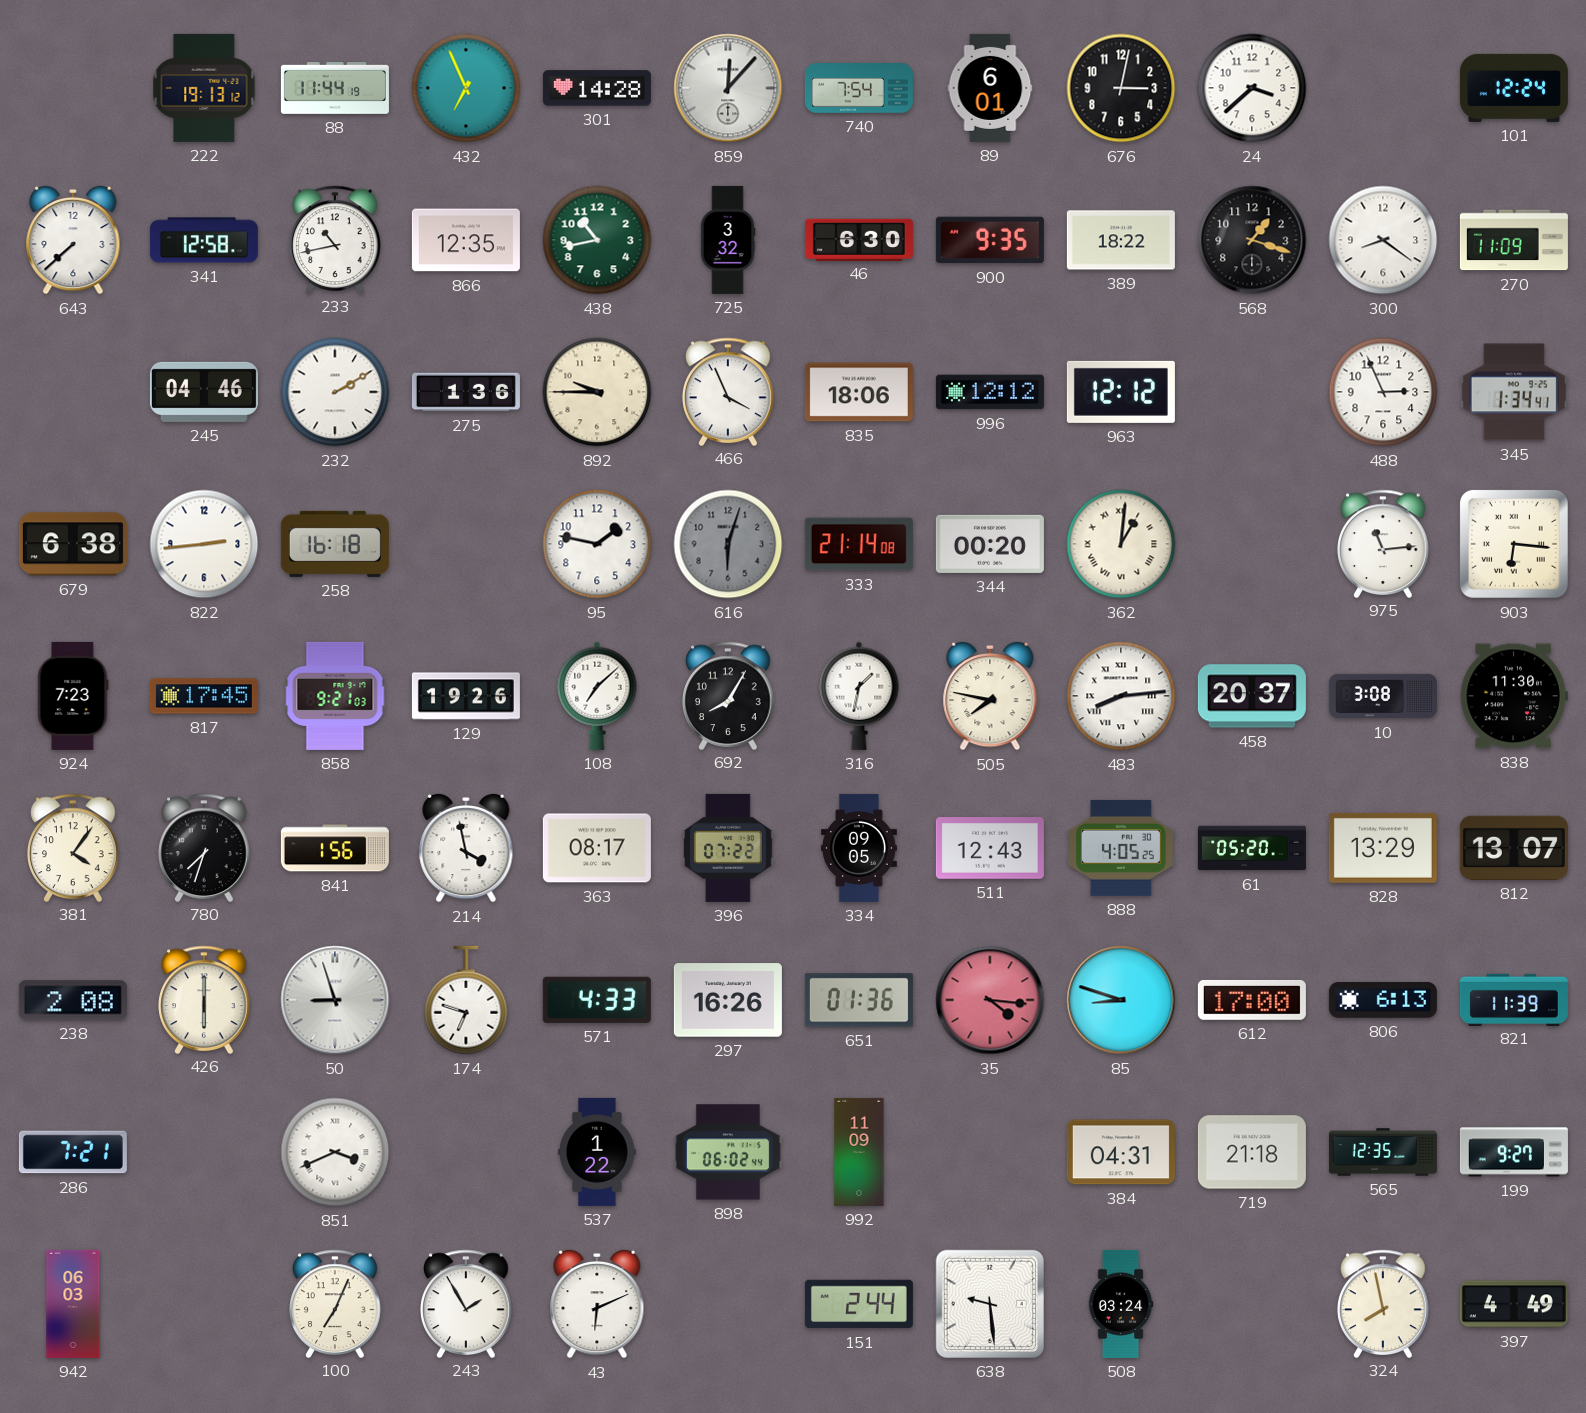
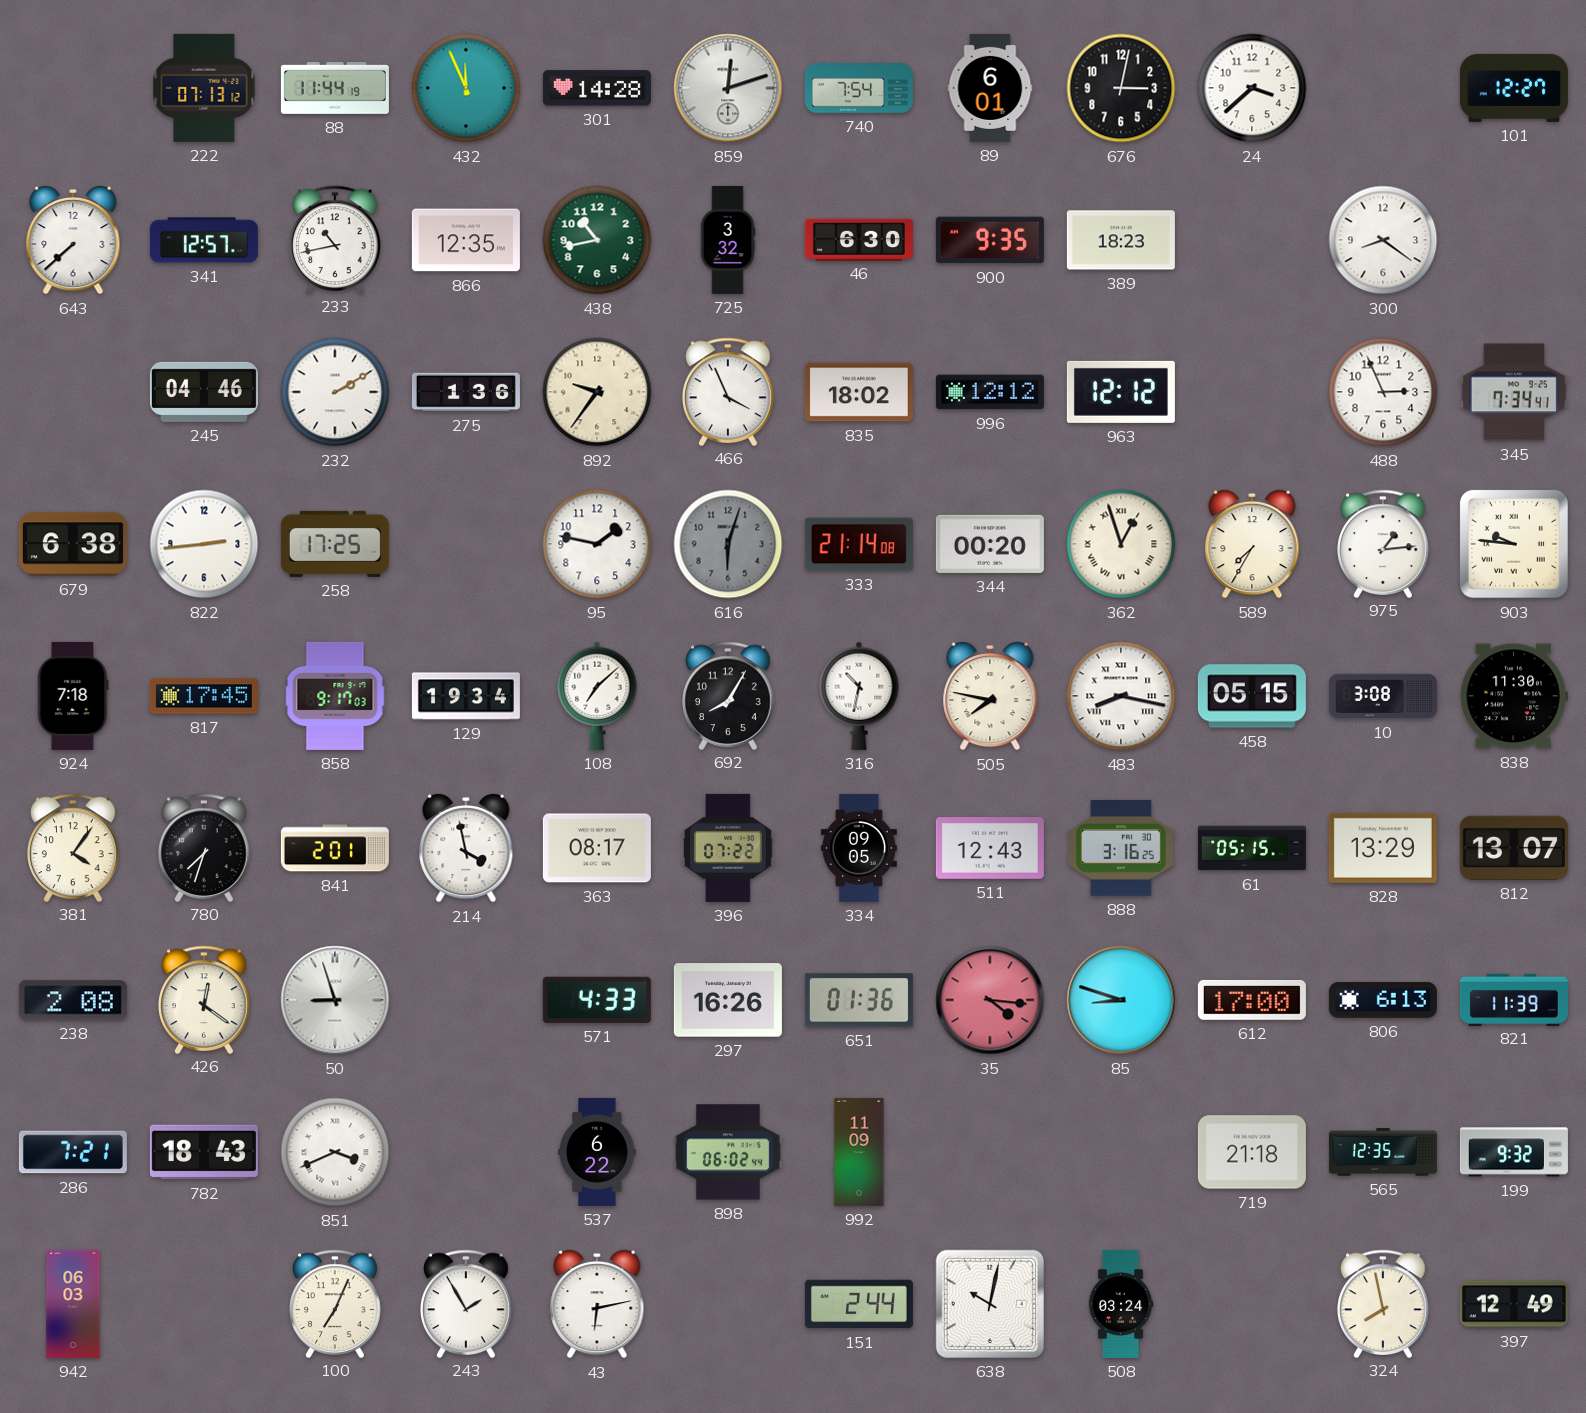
222: 19:13 -> 07:13
432: 6:56 -> 11:56
859: 12:07 -> 12:12
101: 12:24 -> 12:27
341: 12:58 -> 12:57
389: 18:22 -> 18:23
568: 1:18 -> none
270: 11:09 -> none
892: 9:45 -> 9:36
835: 18:06 -> 18:02
345: 1:34 -> 7:34
258: 16:18 -> 17:25
362: 1:01 -> 12:57
589: none -> 7:35
975: 11:14 -> 1:14
903: 6:16 -> 9:46
924: 7:23 -> 7:18
858: 9:21 -> 9:17
129: 19:26 -> 19:34
316: 1:32 -> 10:32
483: 8:14 -> 8:17
458: 20:37 -> 05:15
841: 1:56 -> 2:01
888: 4:05 -> 3:16
61: 05:20 -> 05:15
426: 6:00 -> 12:21
174: 6:48 -> none
782: none -> 18:43
537: 1:22 -> 6:22
384: 04:31 -> none
199: 9:27 -> 9:32
43: 6:11 -> 6:13
638: 9:29 -> 10:02
397: 4:49 -> 12:49
